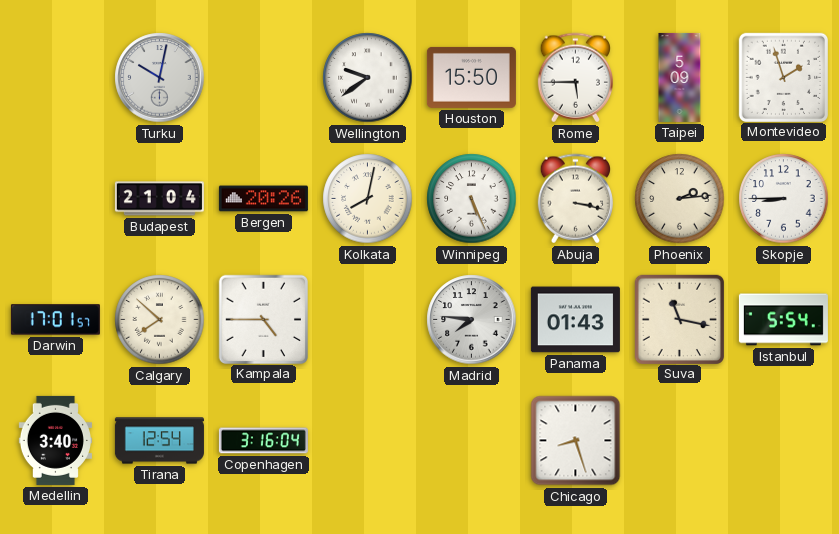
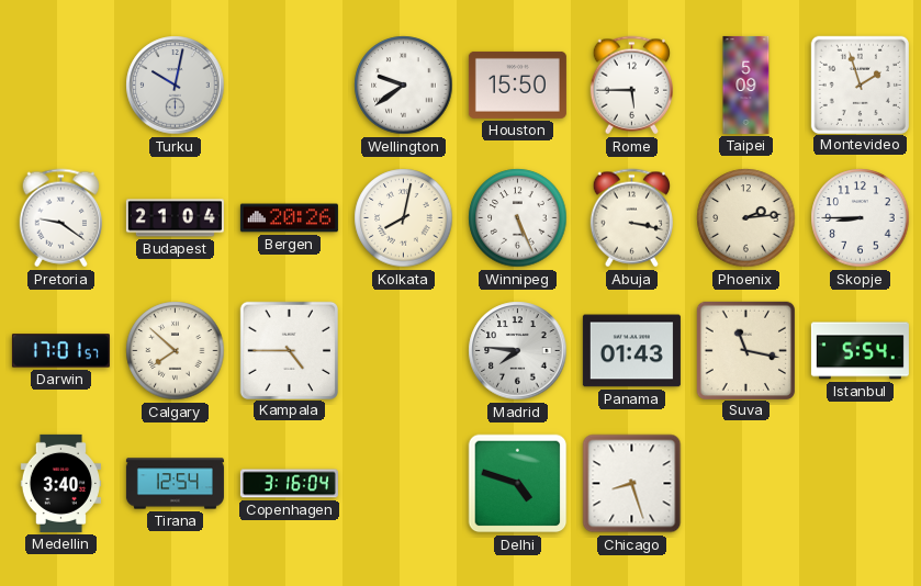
Pretoria: none -> 9:21
Delhi: none -> 4:48
